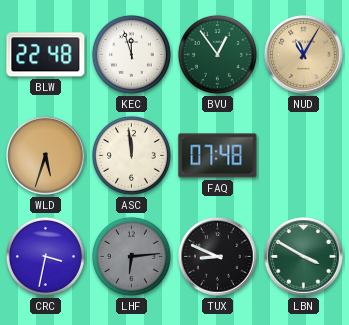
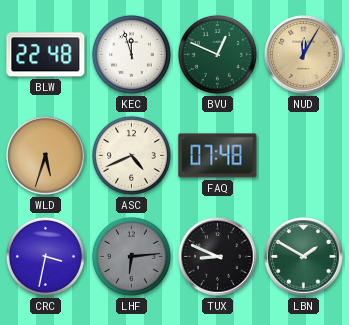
BVU: 12:54 -> 12:49
NUD: 11:05 -> 12:05
ASC: 11:59 -> 4:41
LBN: 3:50 -> 1:50
